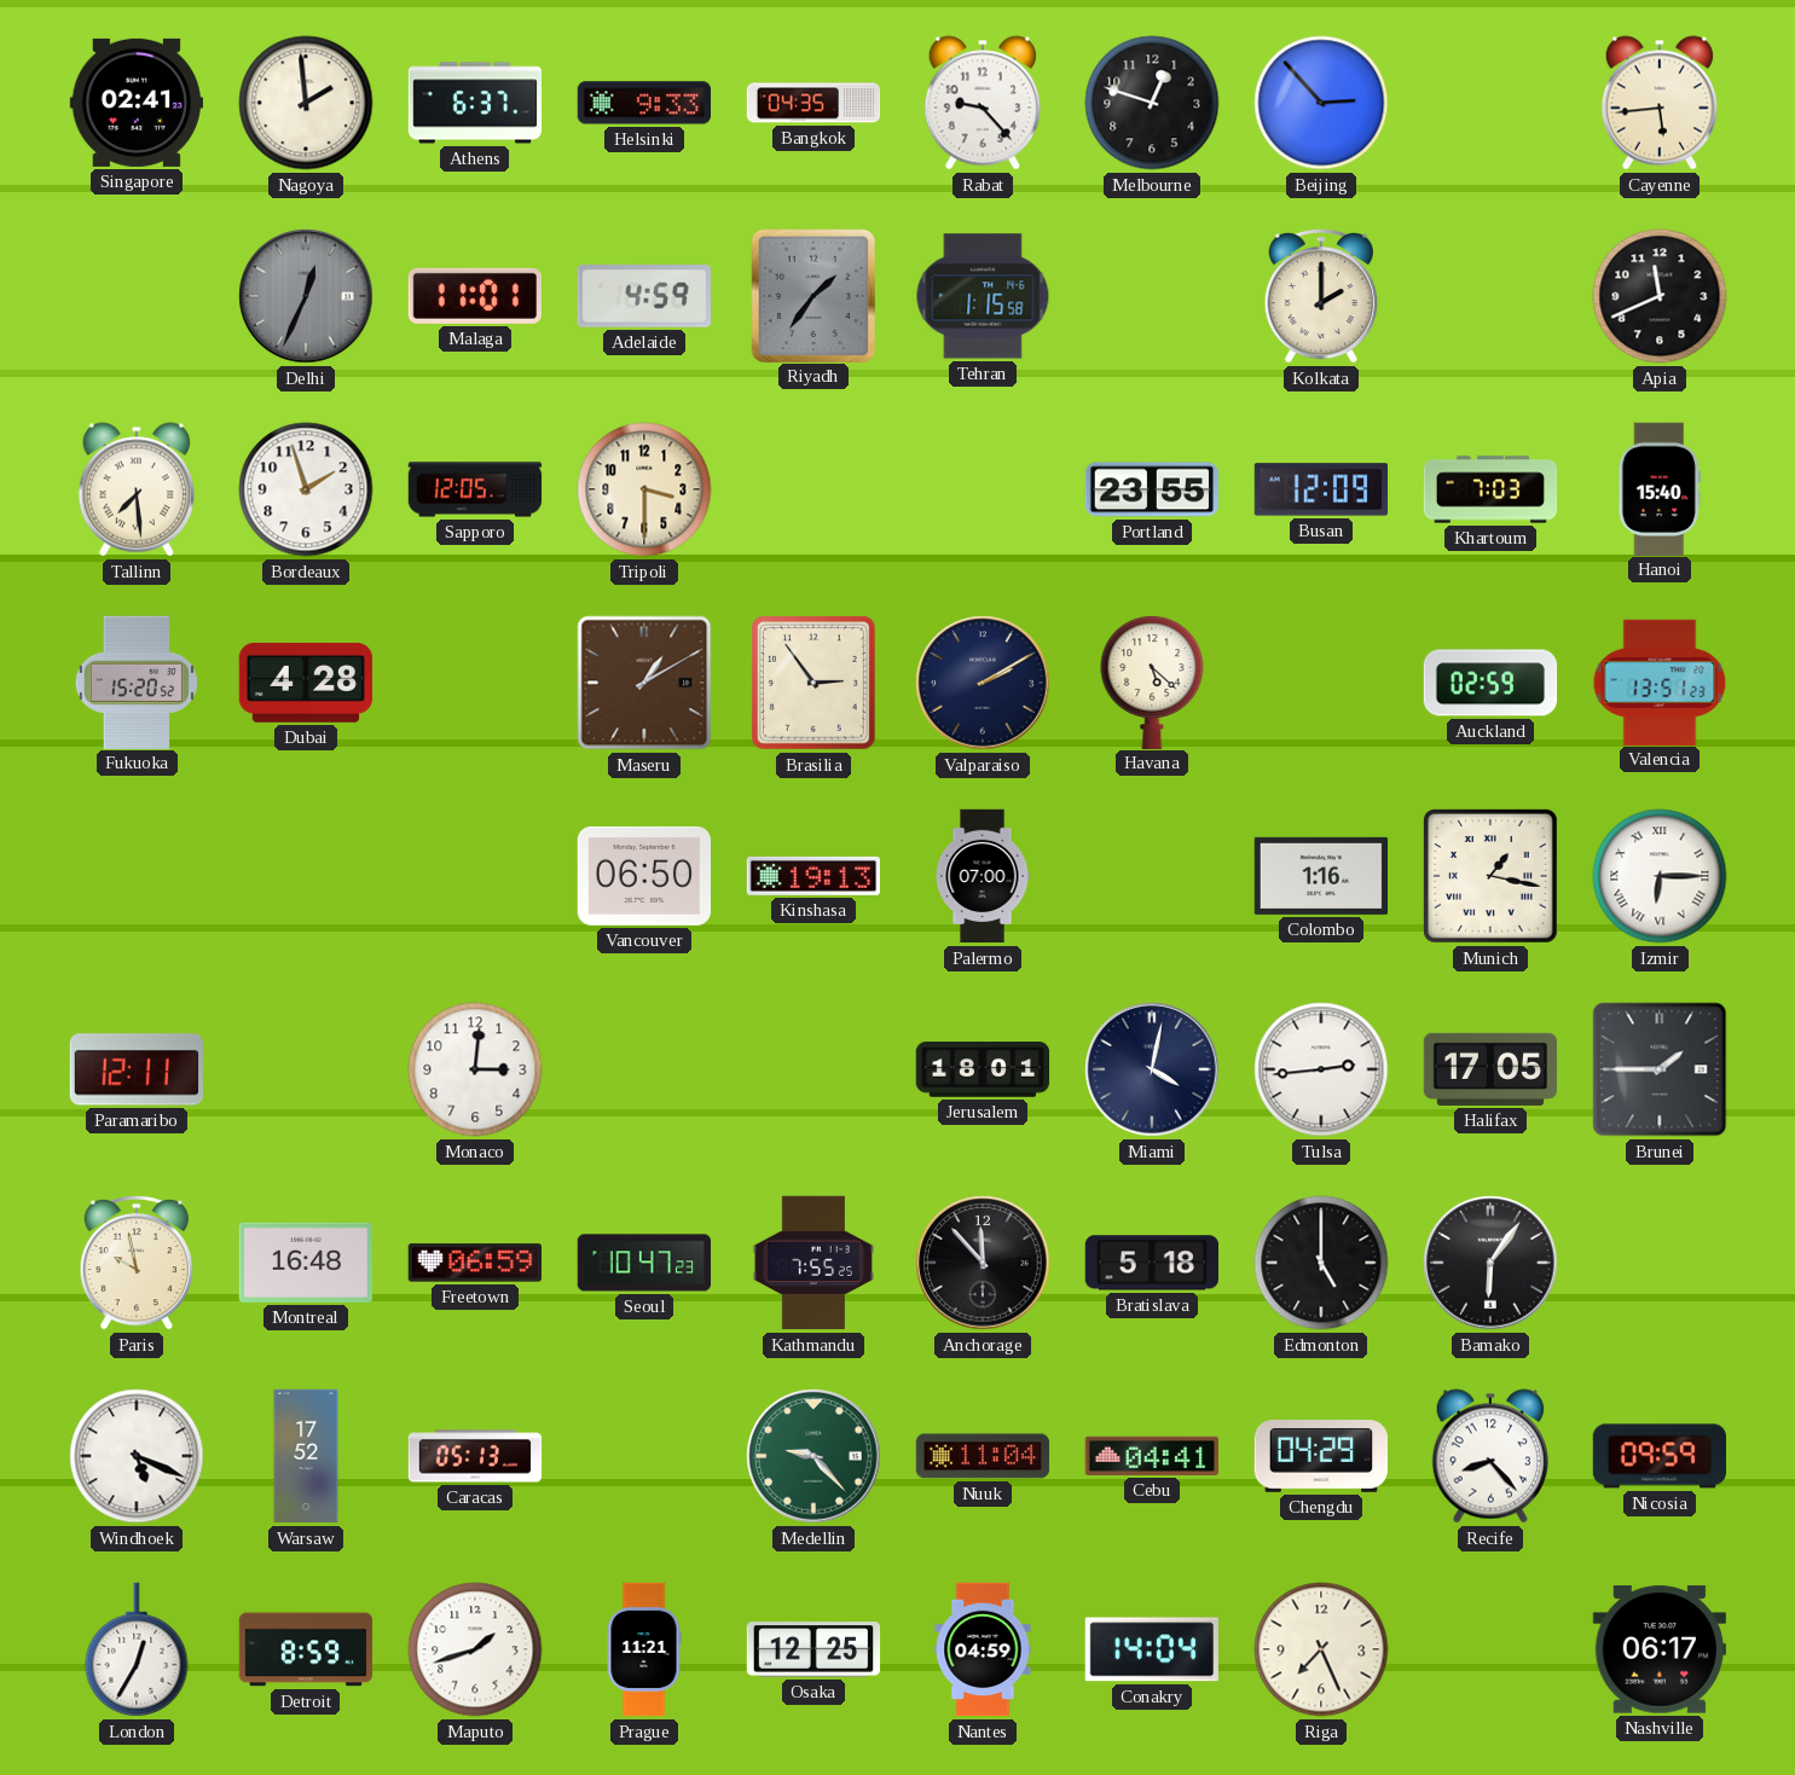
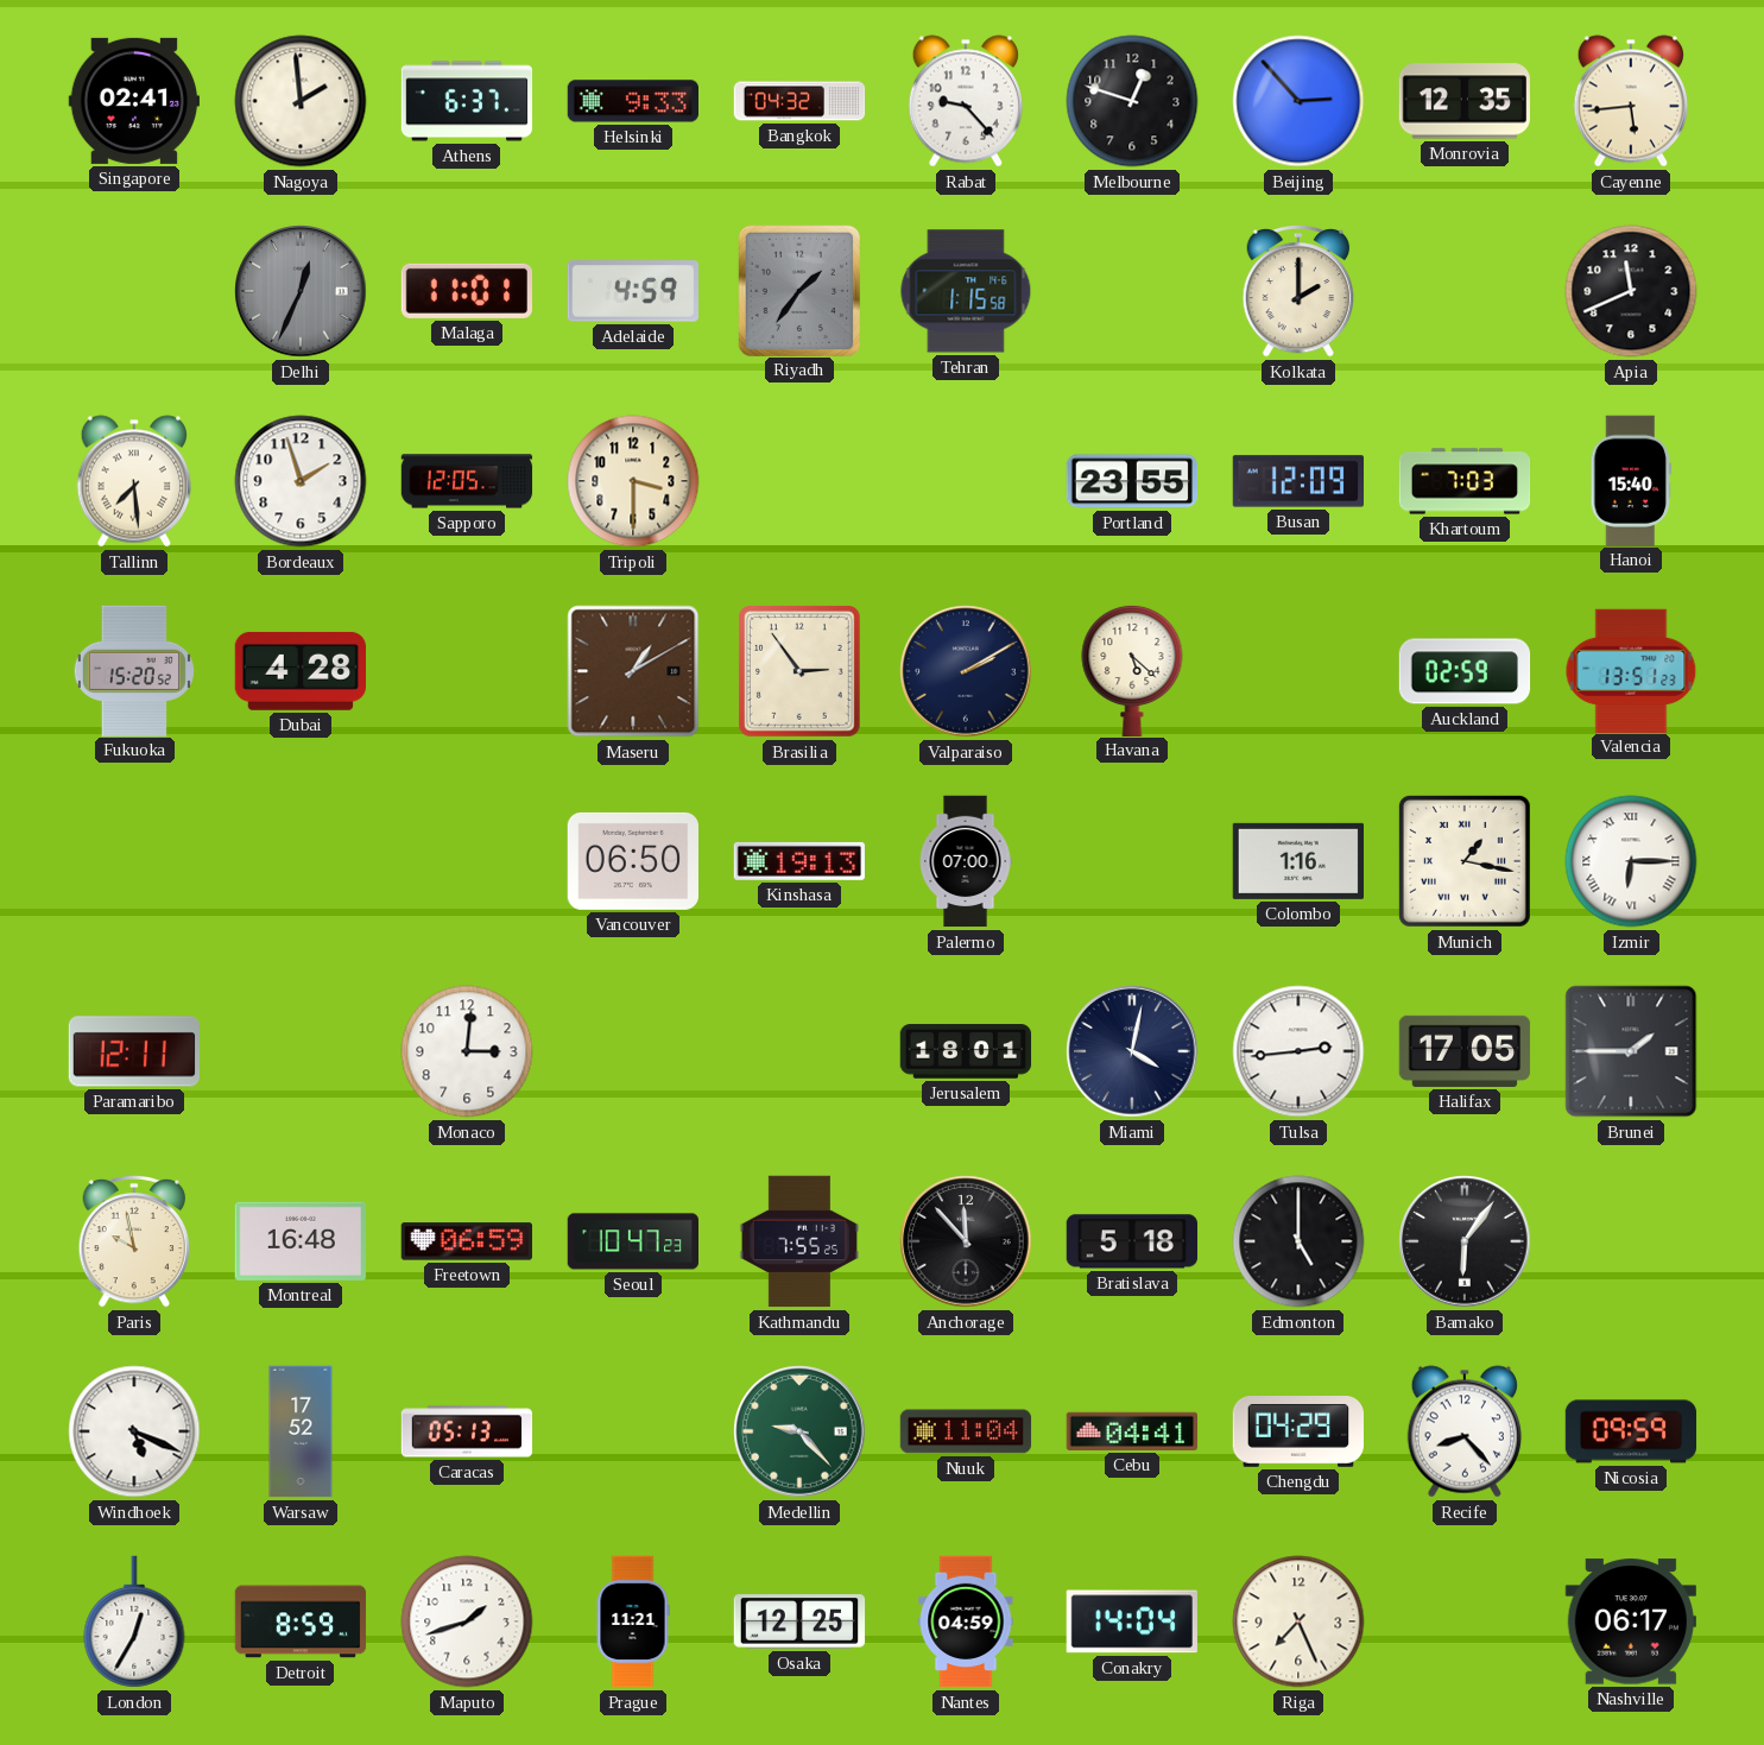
Bangkok: 04:35 -> 04:32
Monrovia: none -> 12:35
